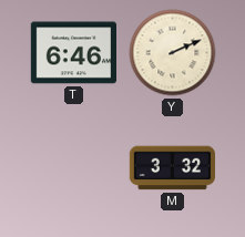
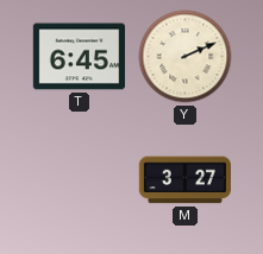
T: 6:46 -> 6:45
M: 3:32 -> 3:27
